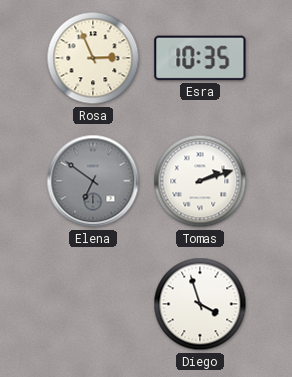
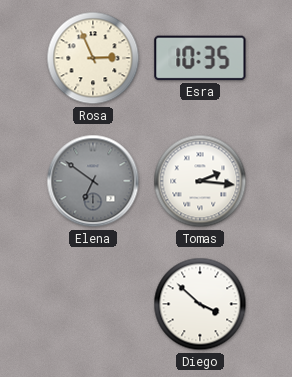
Tomas: 2:12 -> 2:16
Diego: 3:57 -> 3:52
